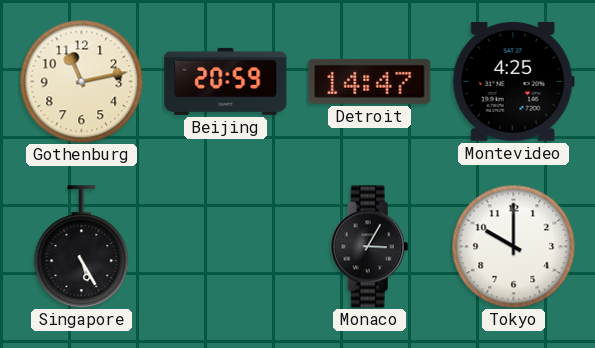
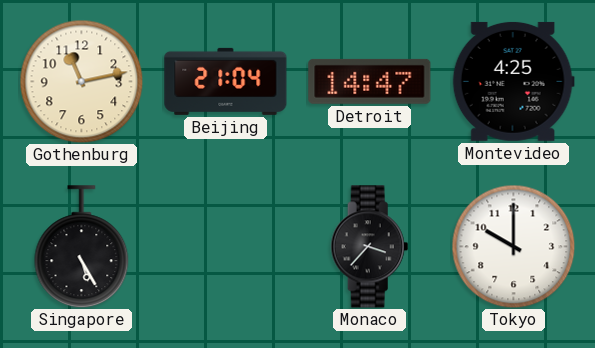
Beijing: 20:59 -> 21:04
Monaco: 3:05 -> 3:37
